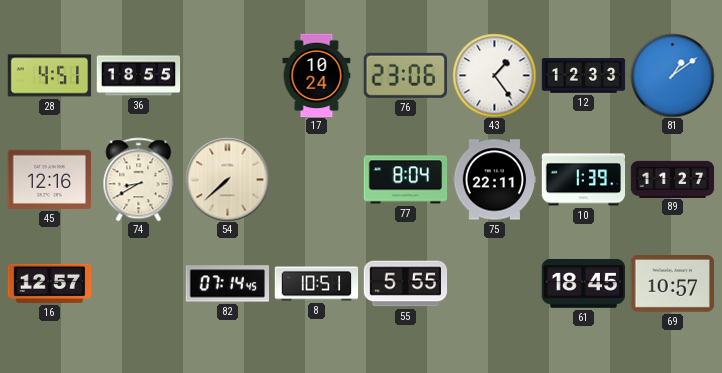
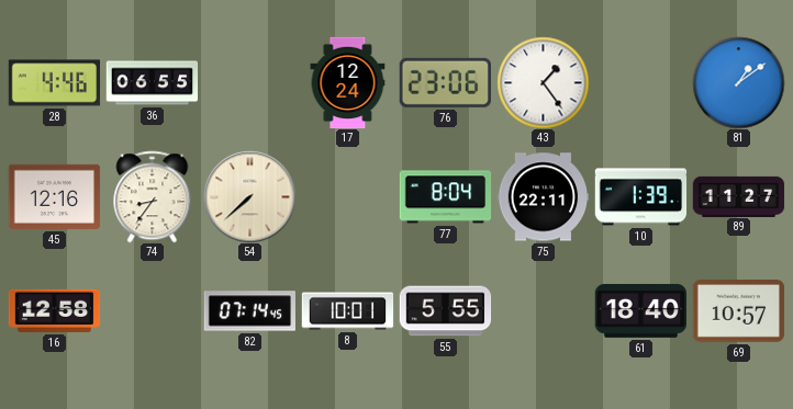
28: 4:51 -> 4:46
36: 18:55 -> 06:55
17: 10:24 -> 12:24
12: 12:33 -> none
74: 8:40 -> 8:36
16: 12:57 -> 12:58
8: 10:51 -> 10:01
61: 18:45 -> 18:40
